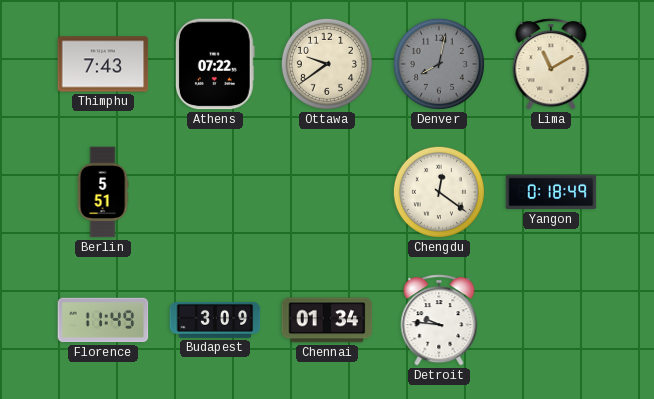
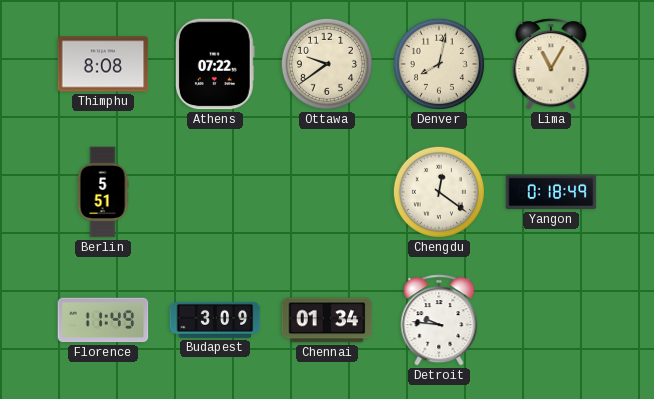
Thimphu: 7:43 -> 8:08
Denver dial: grey -> cream
Lima: 11:10 -> 11:05
